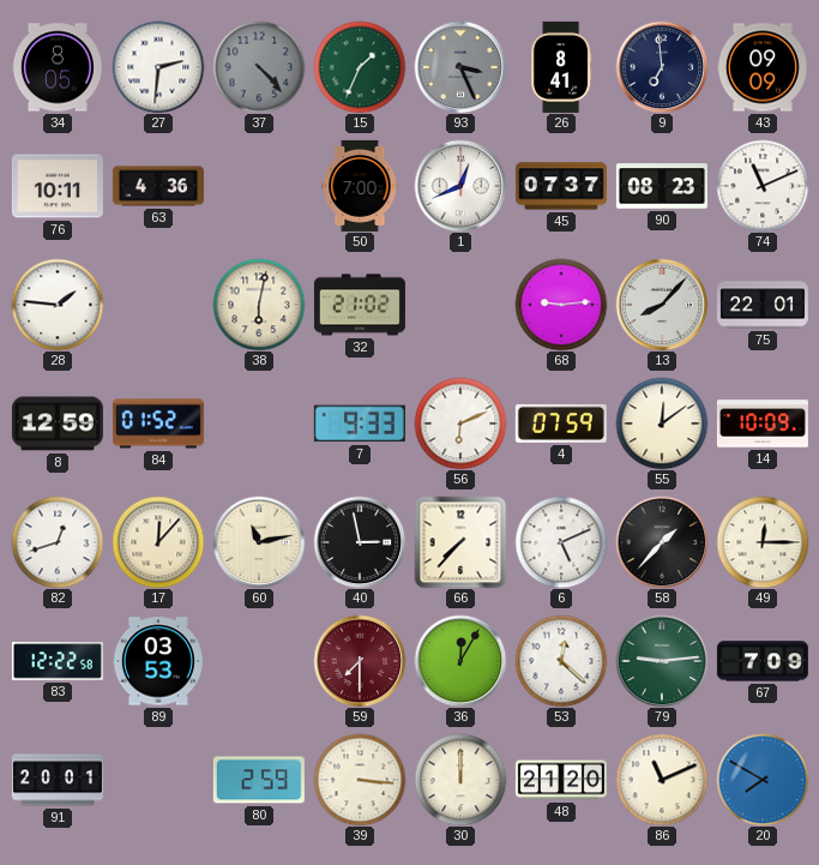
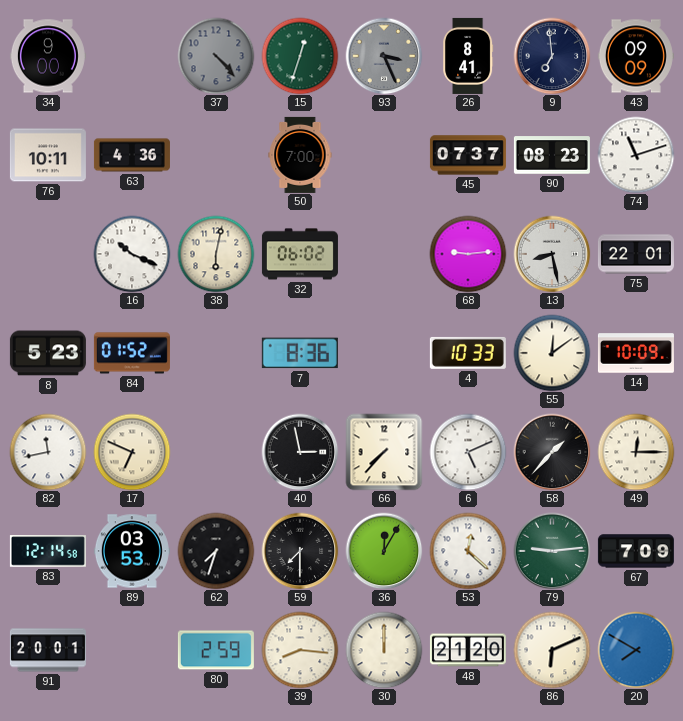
34: 8:05 -> 9:00
27: 2:31 -> none
15: 1:34 -> 12:33
1: 12:41 -> none
74: 11:11 -> 11:12
28: 1:46 -> none
16: none -> 10:19
32: 21:02 -> 06:02
13: 8:07 -> 8:28
8: 12:59 -> 5:23
7: 9:33 -> 8:36
56: 6:11 -> none
4: 07:59 -> 10:33
82: 12:42 -> 11:43
17: 12:07 -> 6:49
60: 11:13 -> none
83: 12:22 -> 12:14
62: none -> 7:33
59 dial: burgundy -> black
39: 3:16 -> 8:16
86: 11:11 -> 6:11
